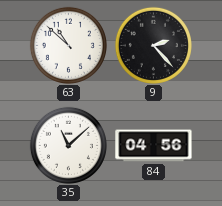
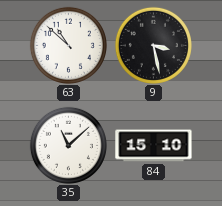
9: 2:23 -> 3:28
84: 04:56 -> 15:10
